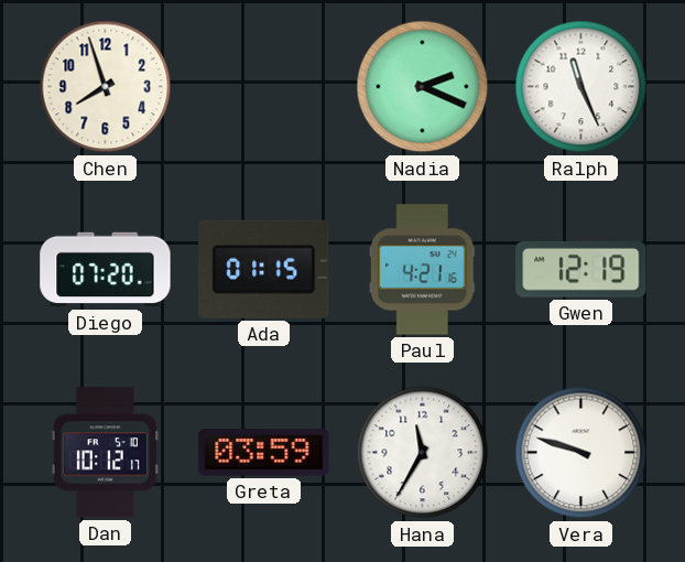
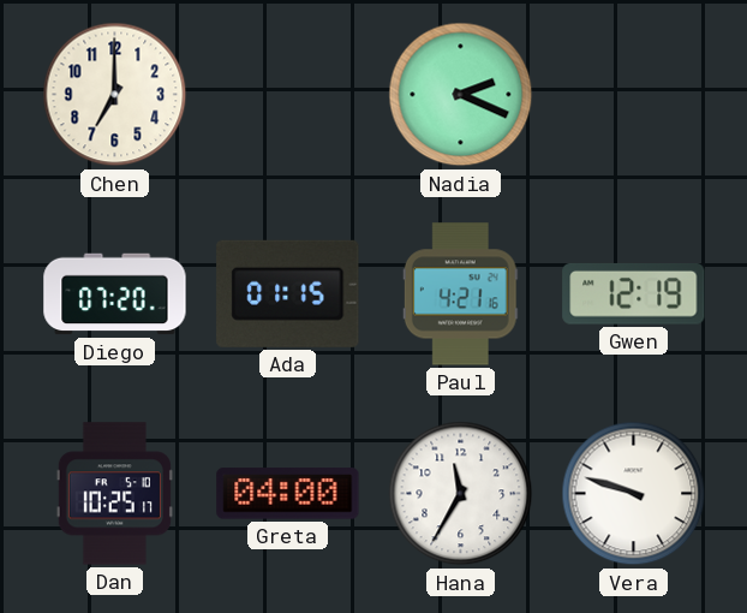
Chen: 7:57 -> 7:00
Ralph: 11:26 -> none
Dan: 10:12 -> 10:25
Greta: 03:59 -> 04:00
